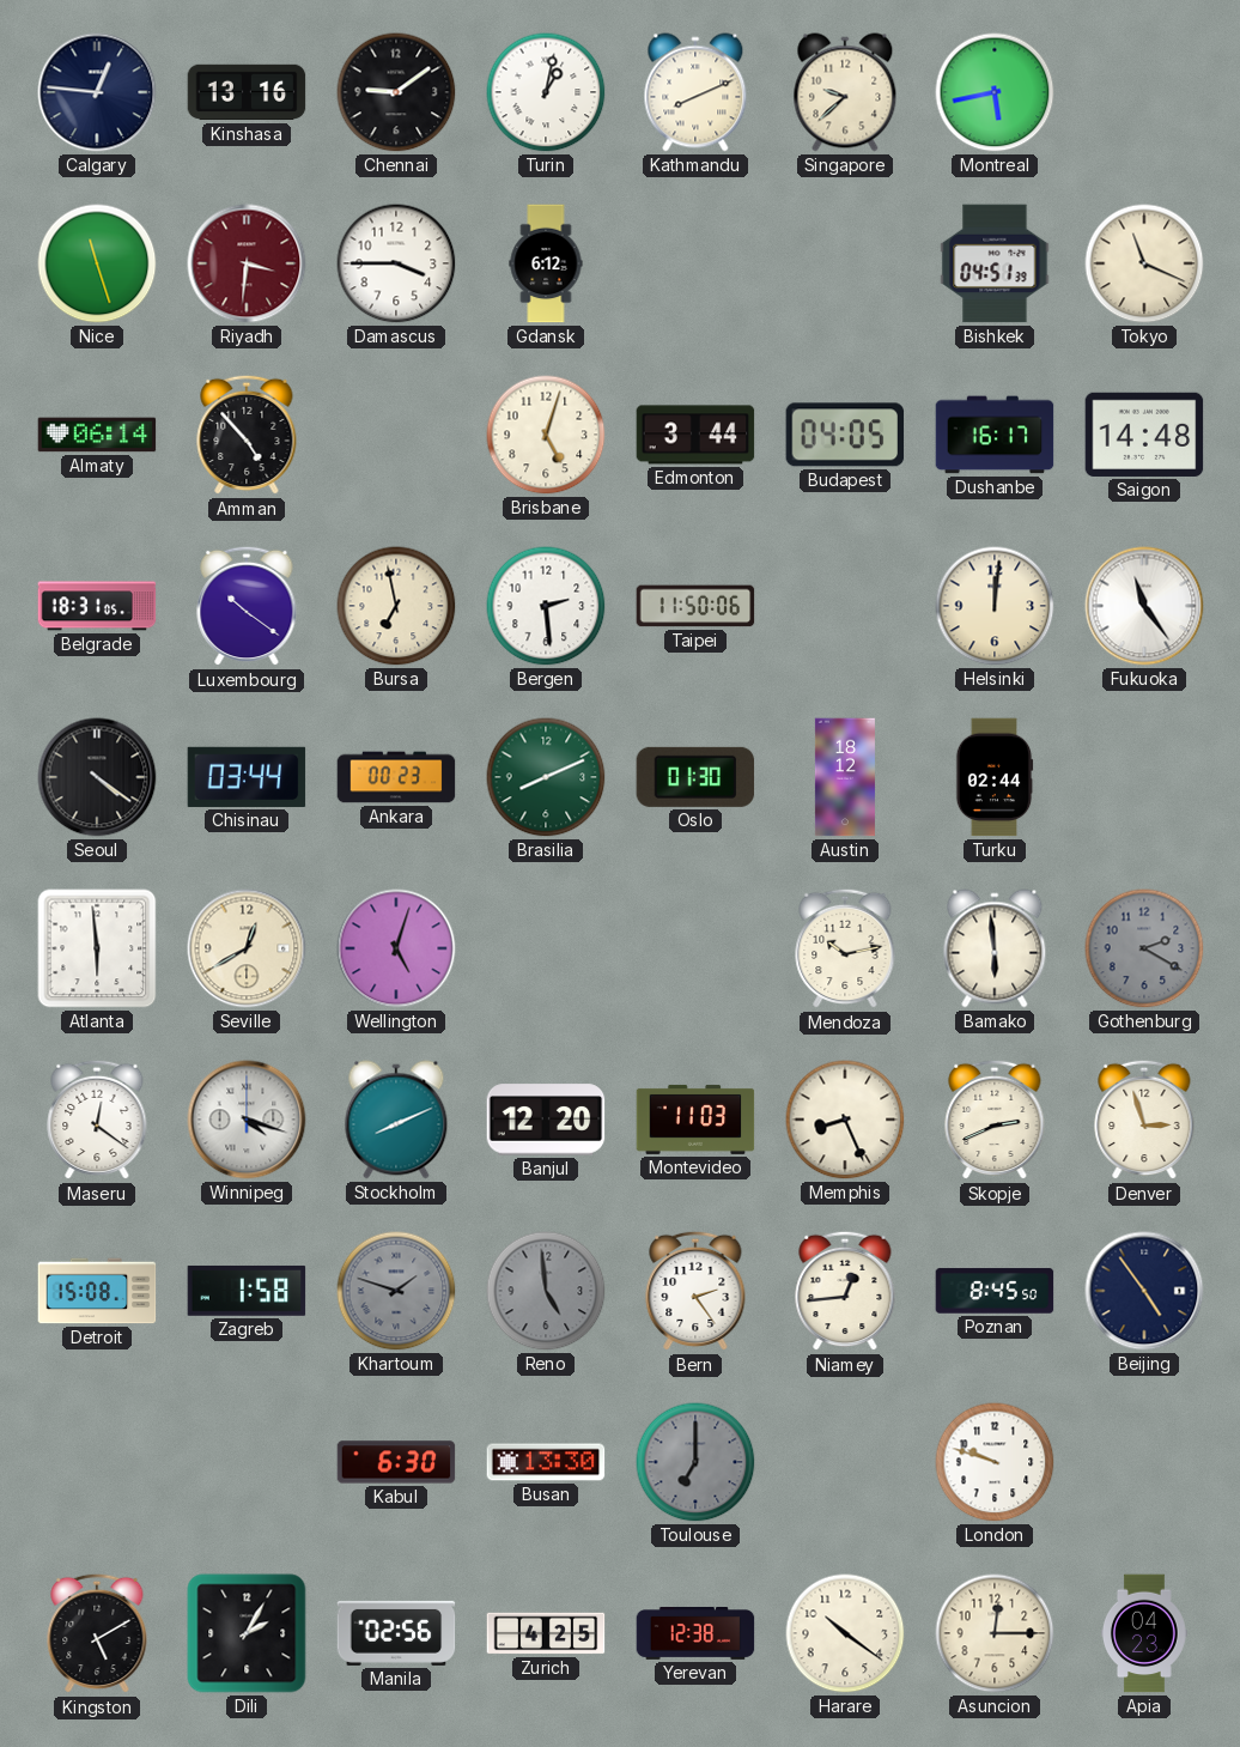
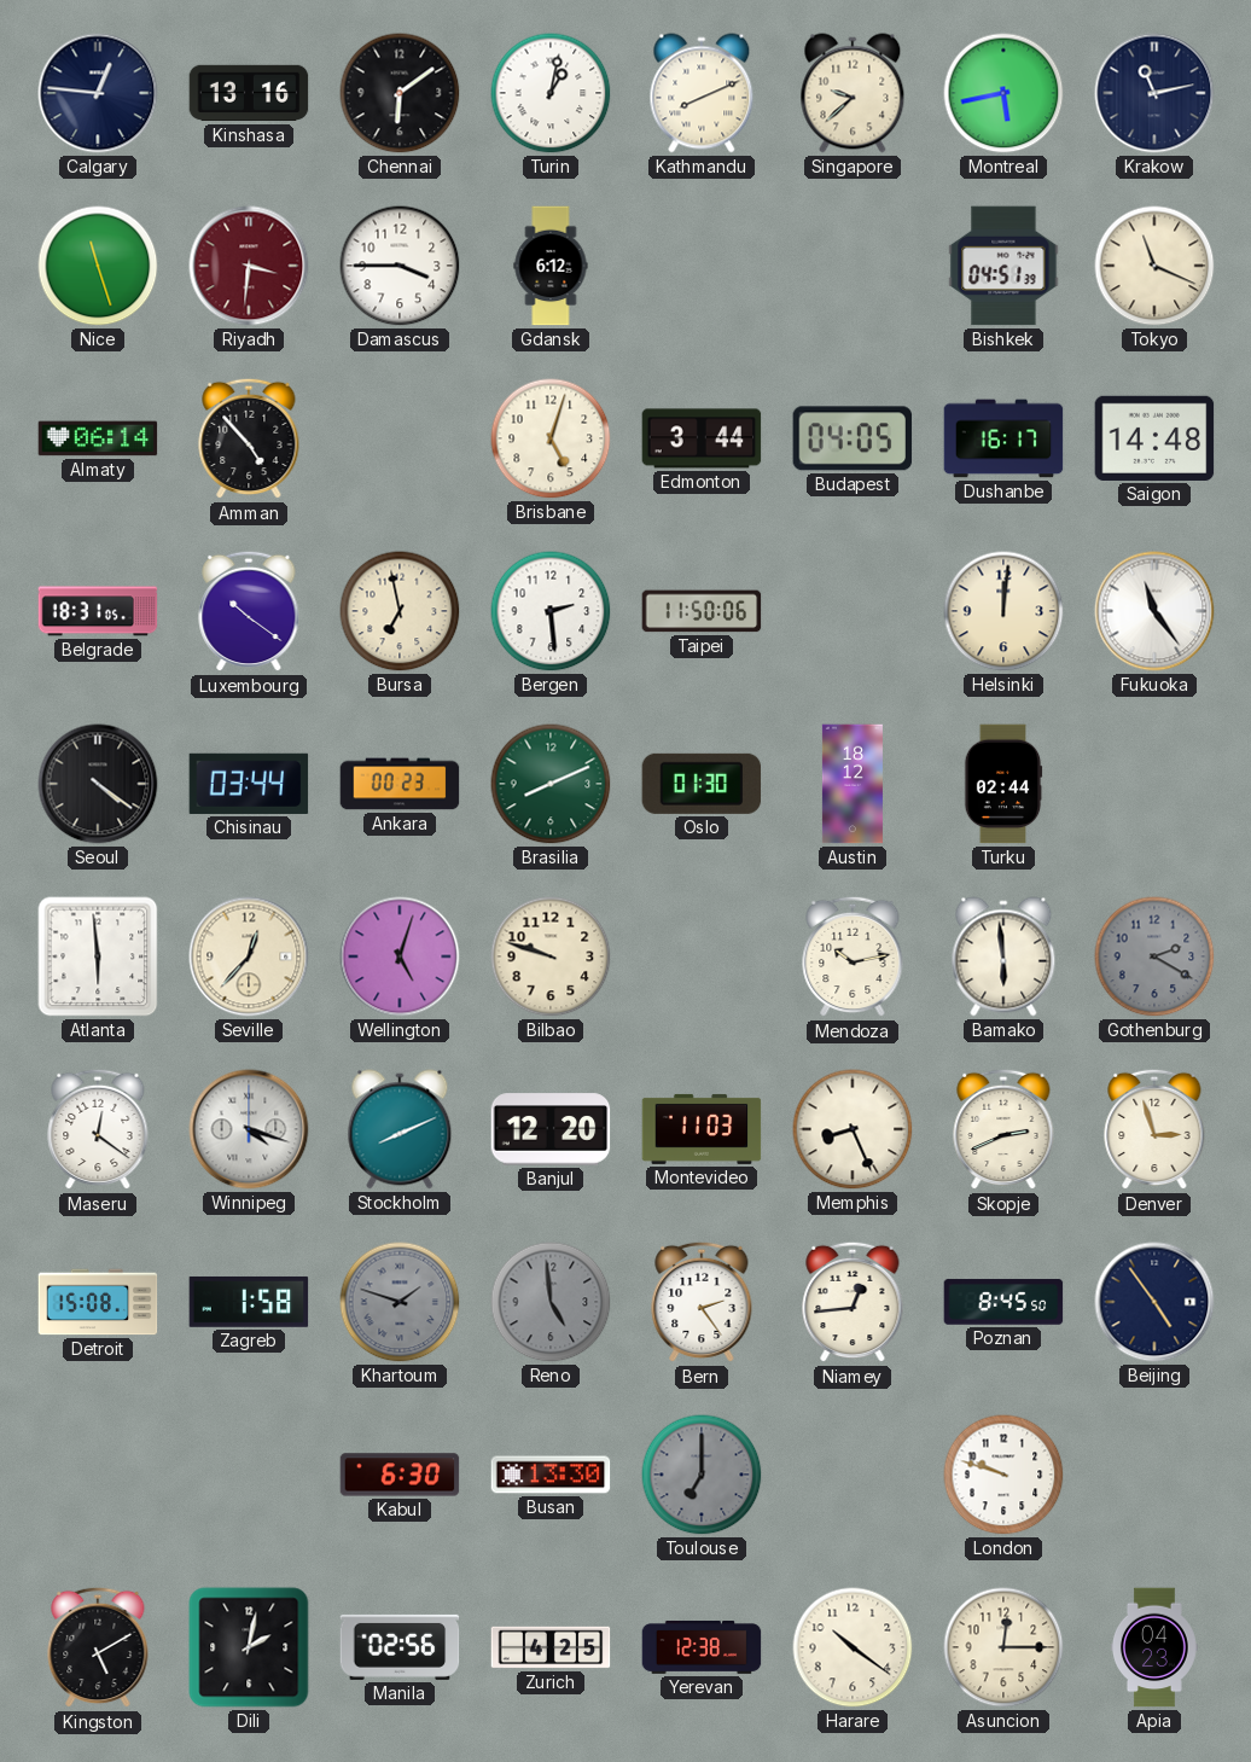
Chennai: 9:09 -> 6:09
Krakow: none -> 11:13
Seville: 12:40 -> 12:37
Bilbao: none -> 9:48
Dili: 2:05 -> 2:02
